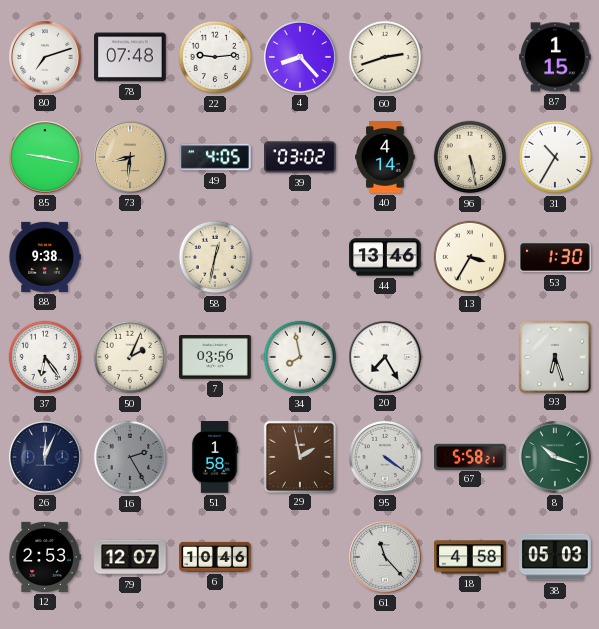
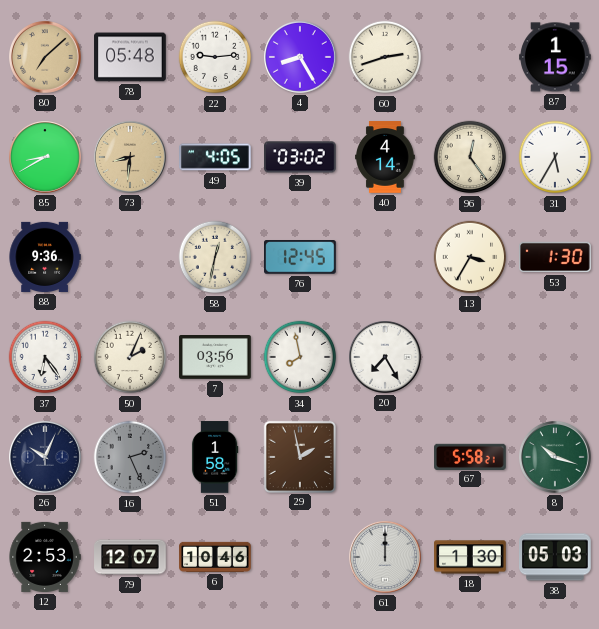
80: 7:12 -> 7:08
80 dial: white -> champagne
78: 07:48 -> 05:48
4: 8:23 -> 8:25
85: 9:17 -> 8:40
96: 5:28 -> 12:24
31: 10:35 -> 5:35
88: 9:38 -> 9:36
76: none -> 12:45
44: 13:46 -> none
93: 6:27 -> none
26: 12:04 -> 10:04
16: 2:25 -> 2:26
95: 4:21 -> none
61: 11:23 -> 12:00
18: 4:58 -> 1:30
